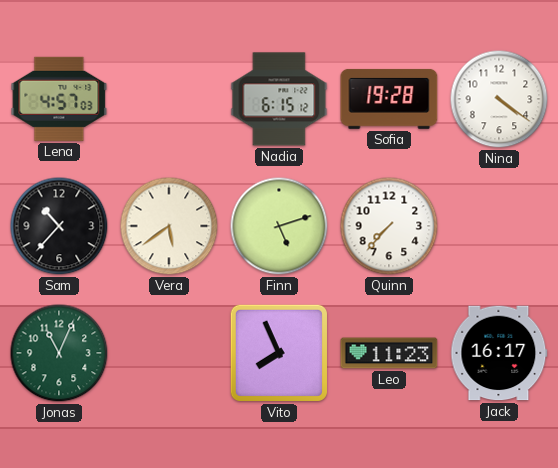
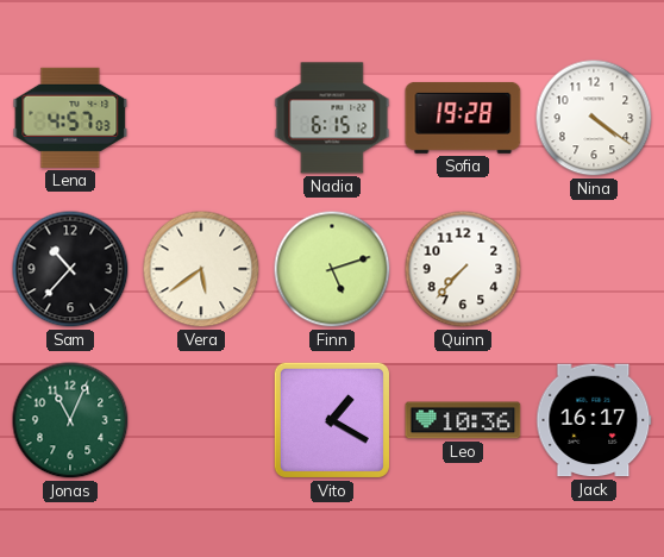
Vito: 7:56 -> 1:20
Leo: 11:23 -> 10:36
